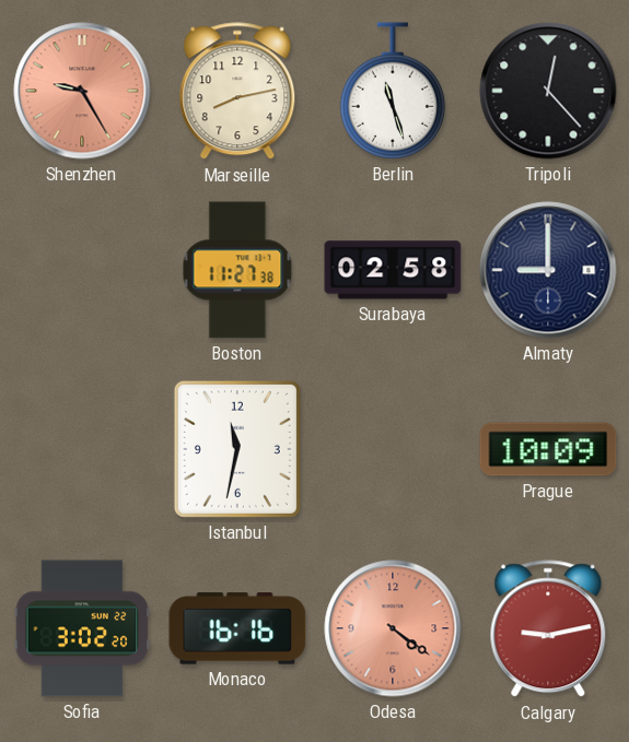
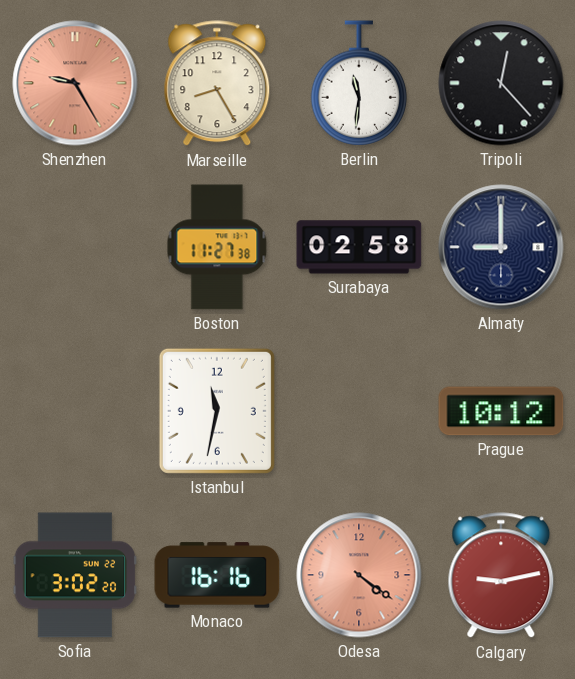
Marseille: 8:13 -> 8:25
Berlin: 11:27 -> 11:31
Prague: 10:09 -> 10:12
